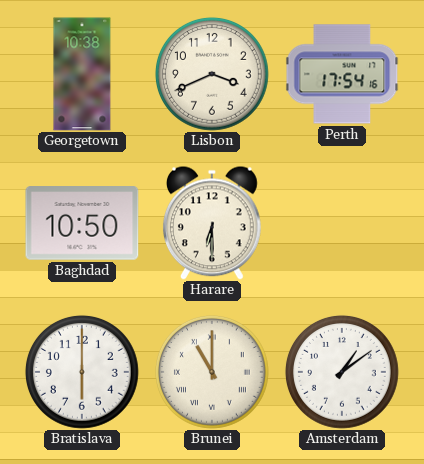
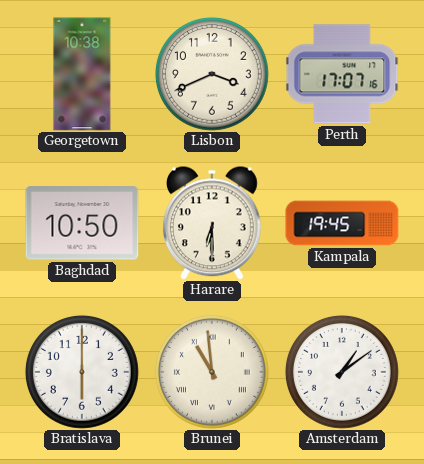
Perth: 17:54 -> 17:07
Kampala: none -> 19:45
Brunei: 11:00 -> 10:59
